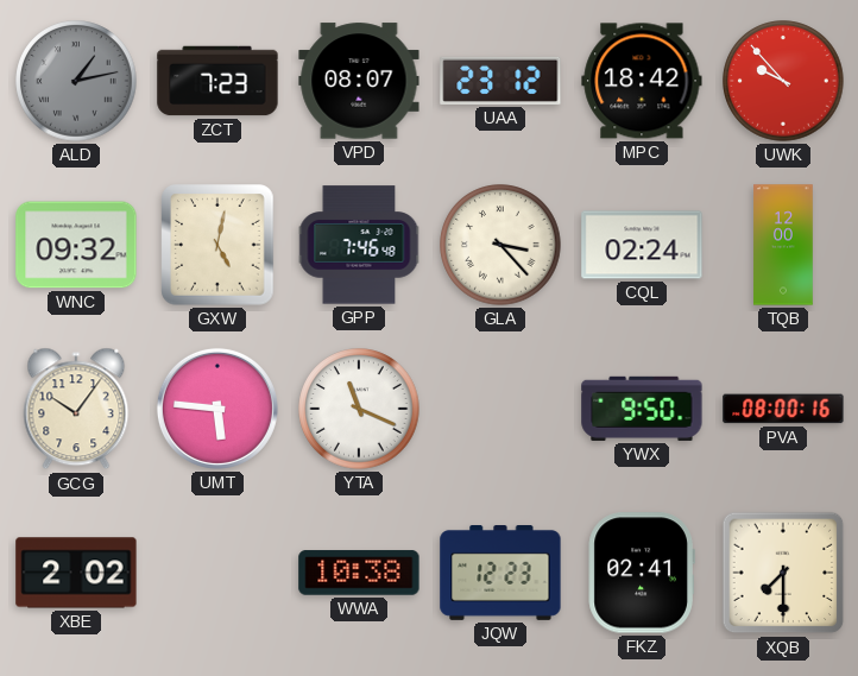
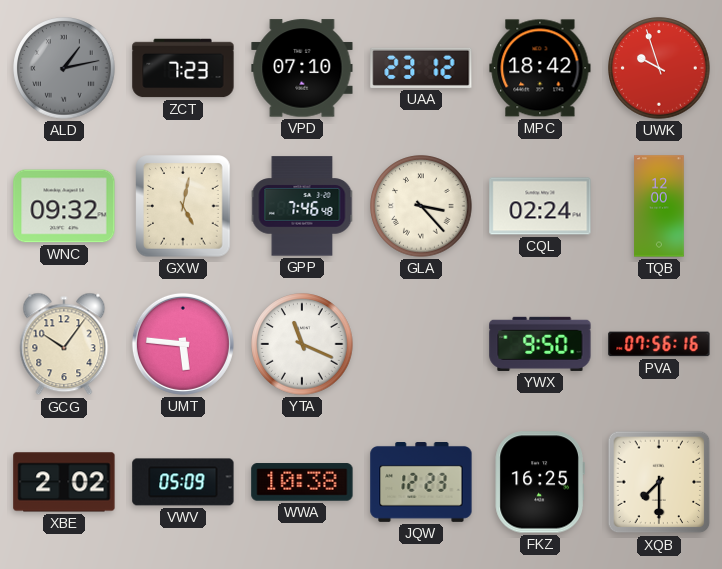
VPD: 08:07 -> 07:10
UWK: 9:53 -> 9:57
PVA: 08:00 -> 07:56
VWV: none -> 05:09
FKZ: 02:41 -> 16:25
